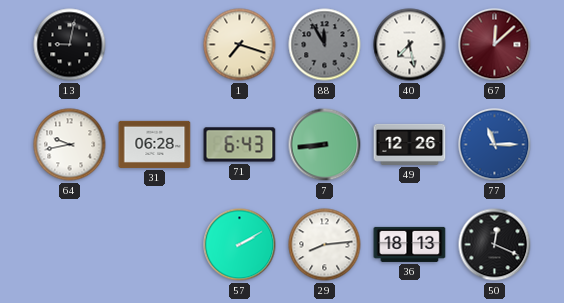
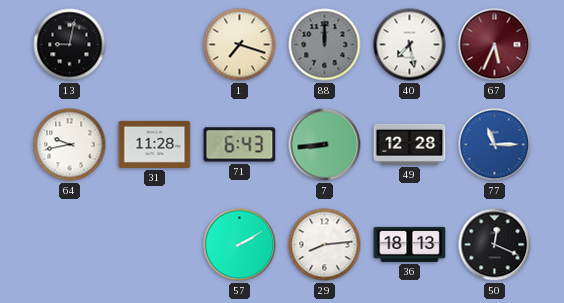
88: 11:55 -> 12:00
67: 12:08 -> 5:34
31: 06:28 -> 11:28
49: 12:26 -> 12:28
